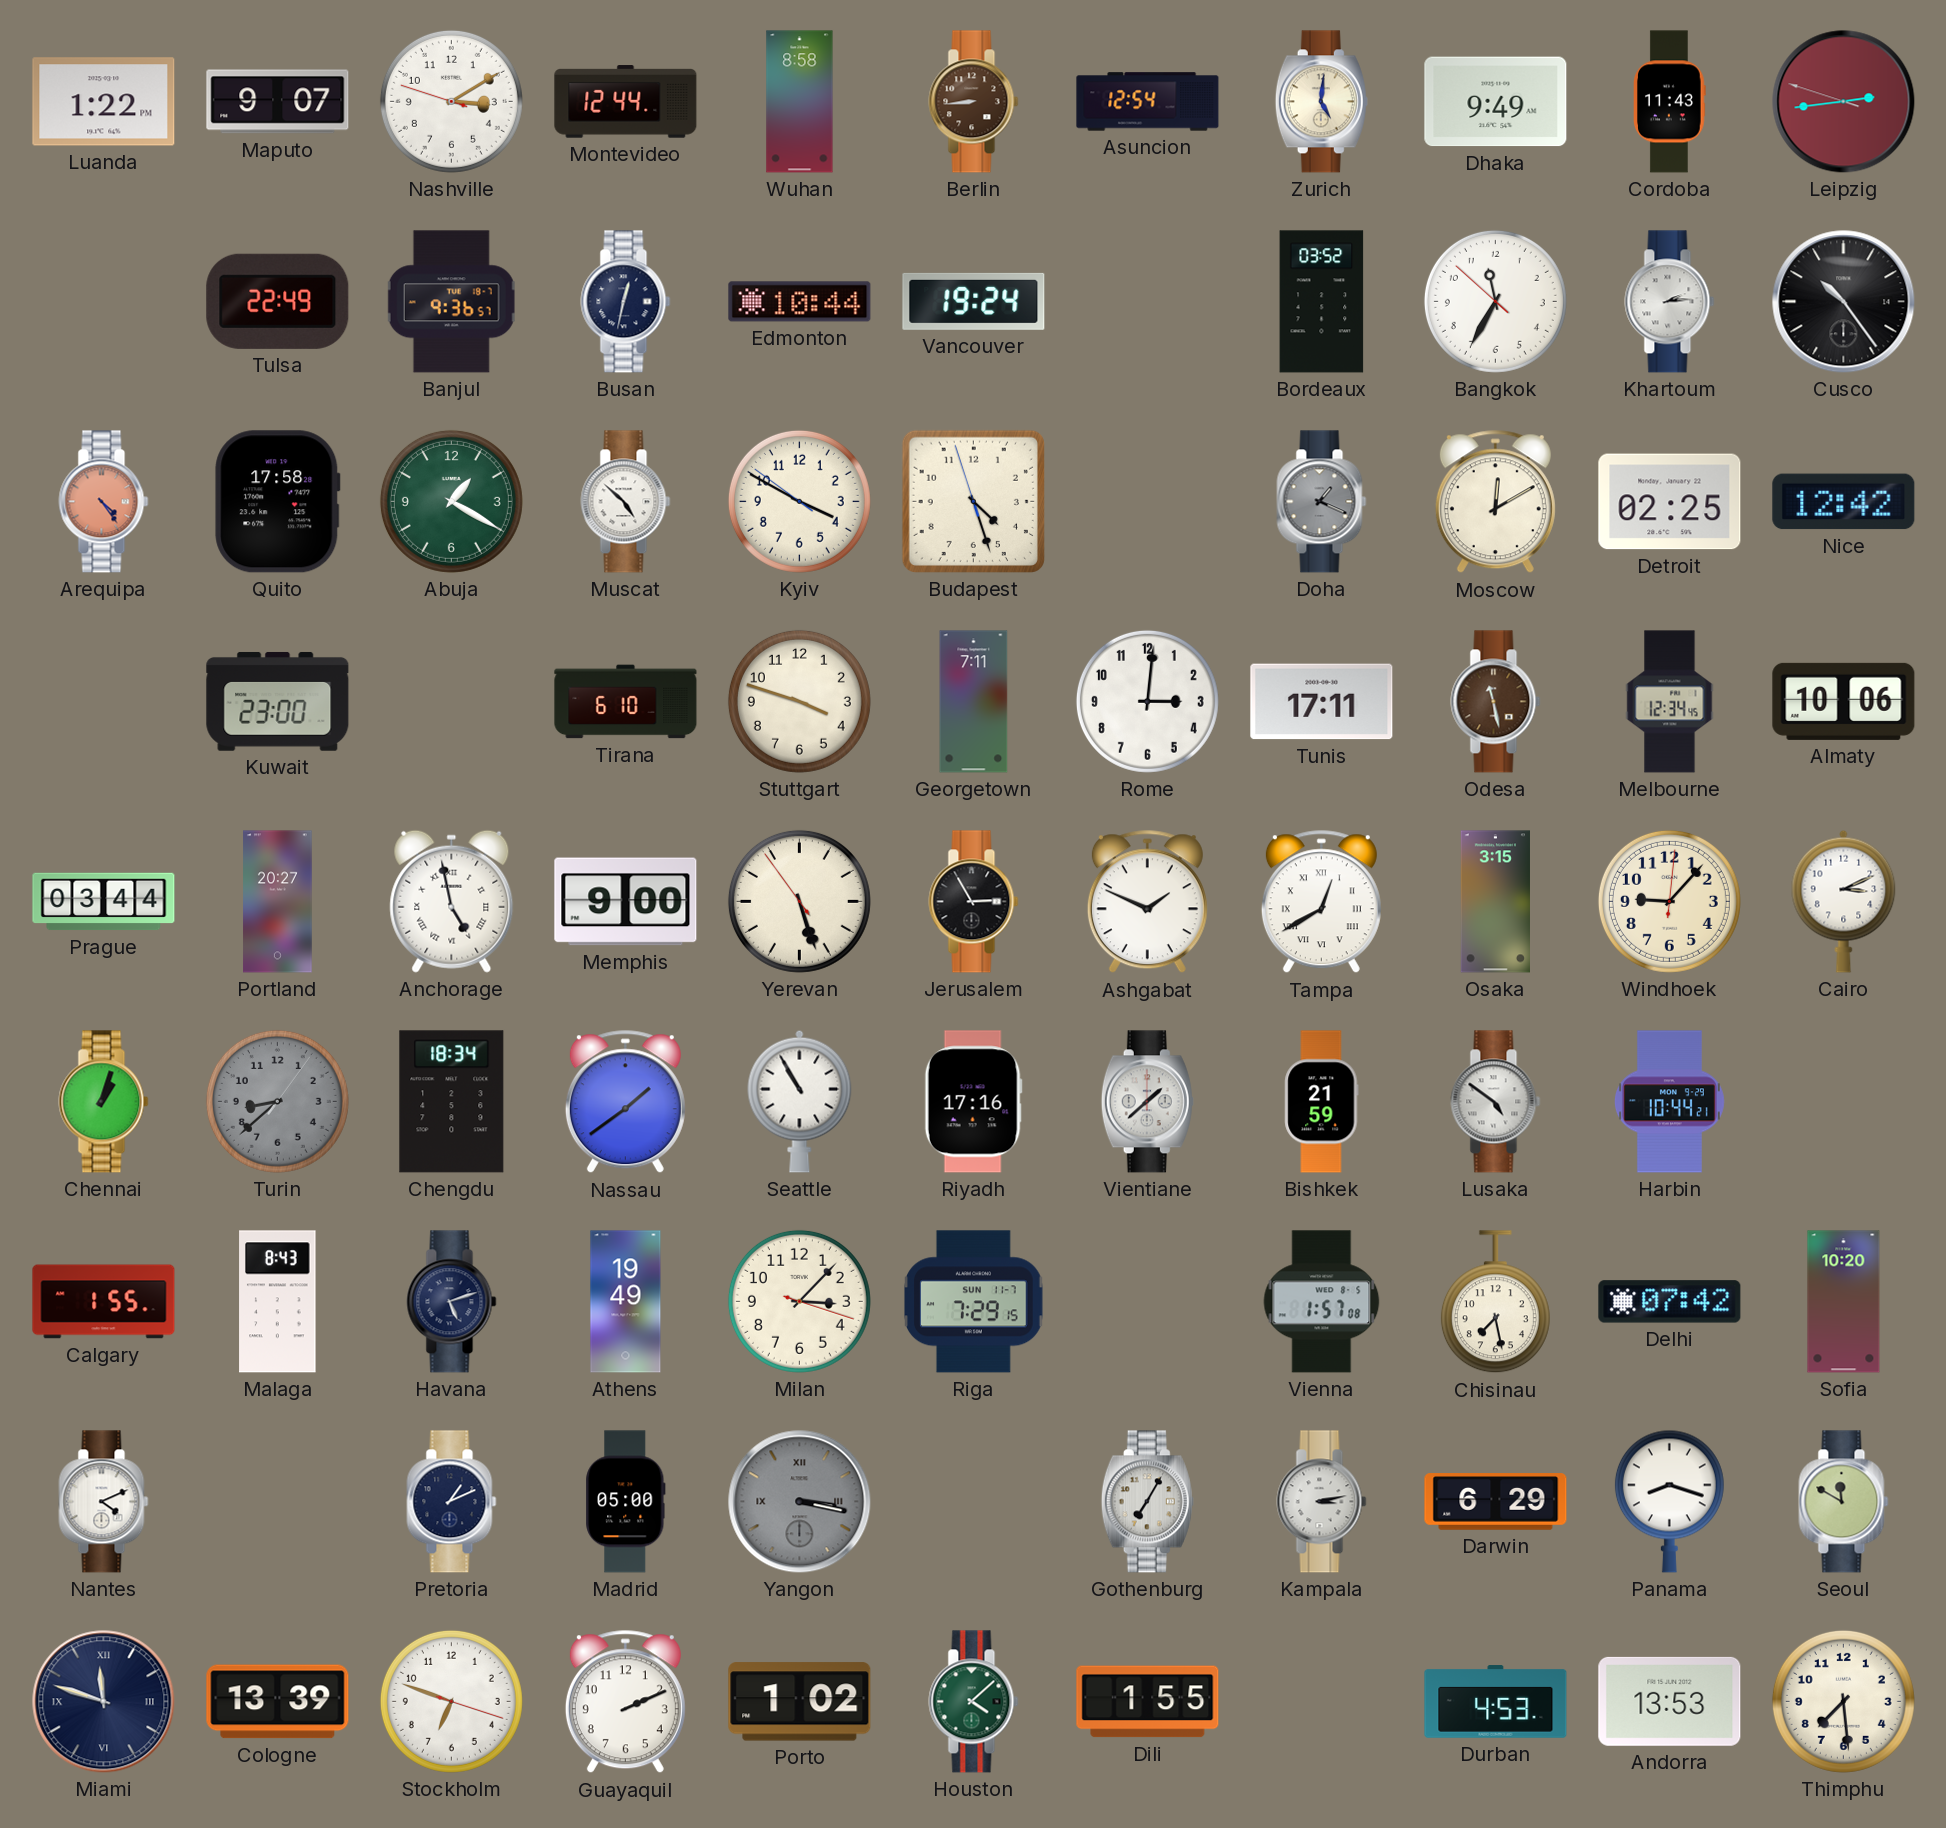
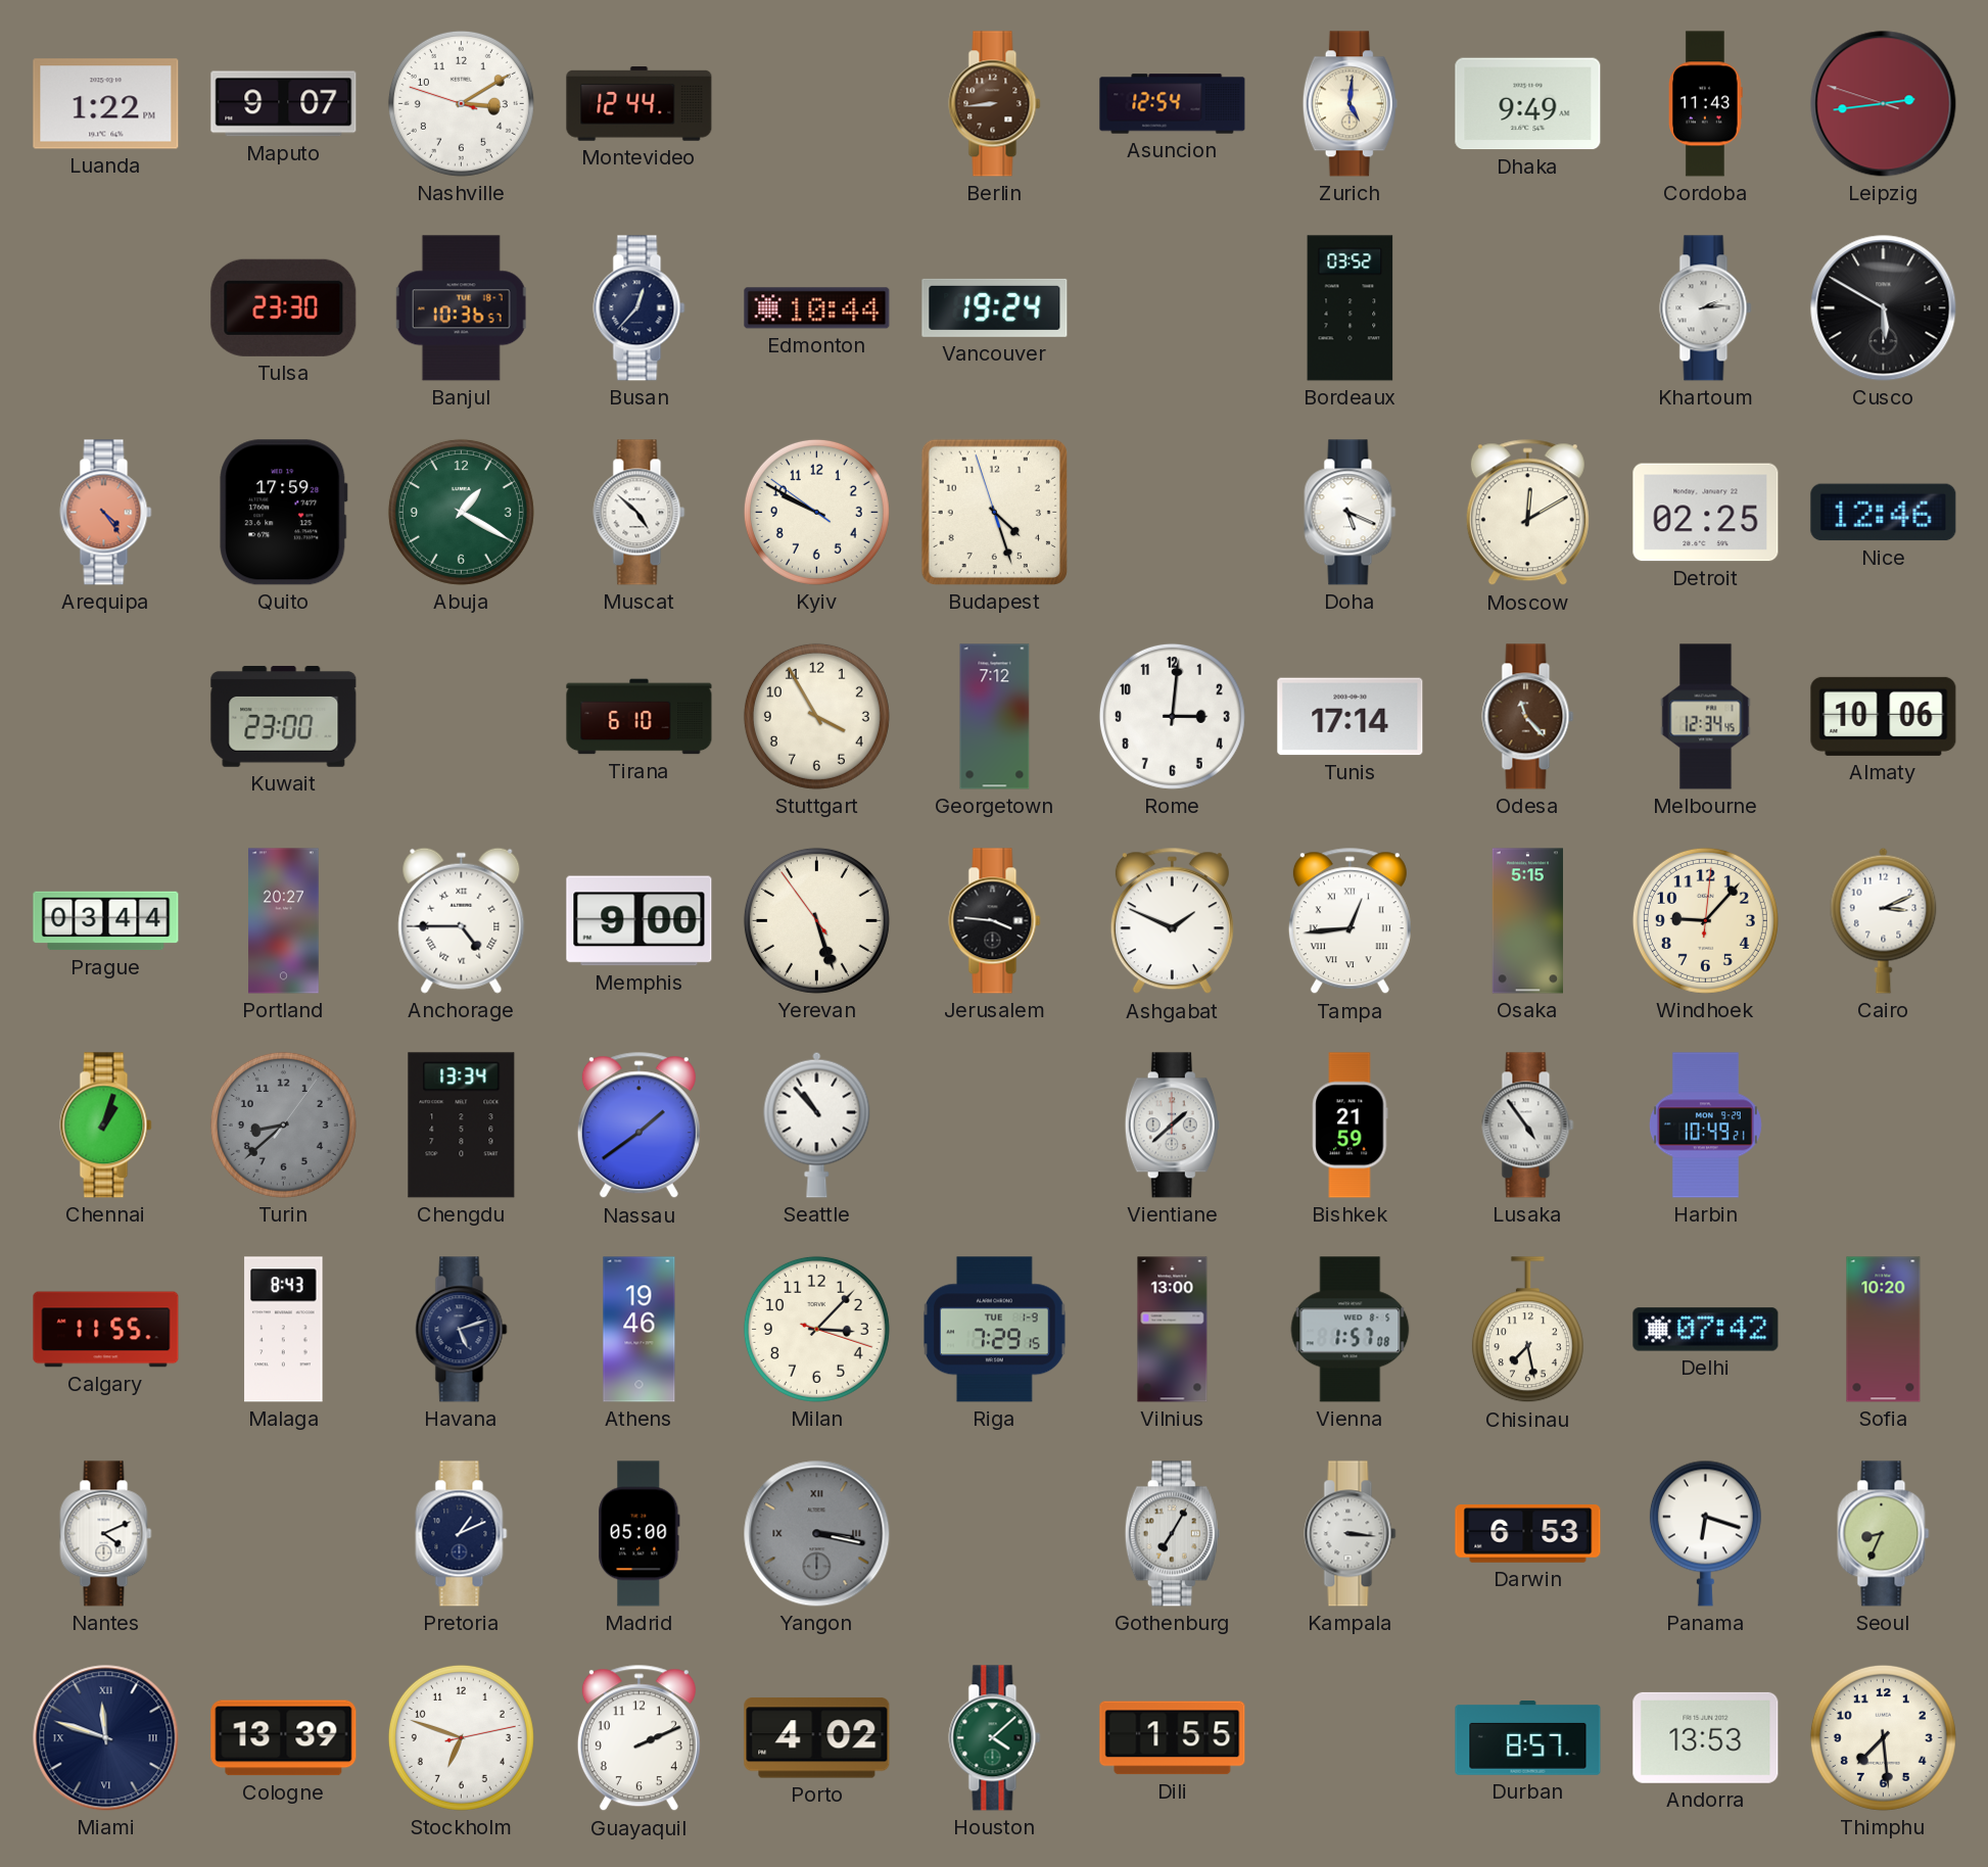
Wuhan: 8:58 -> none
Tulsa: 22:49 -> 23:30
Banjul: 9:36 -> 10:36
Busan: 12:32 -> 12:37
Bangkok: 11:34 -> none
Cusco: 10:24 -> 5:50
Quito: 17:58 -> 17:59
Kyiv: 3:49 -> 9:49
Doha: 1:19 -> 5:19
Doha dial: grey -> white
Nice: 12:42 -> 12:46
Stuttgart: 3:48 -> 3:55
Georgetown: 7:11 -> 7:12
Tunis: 17:11 -> 17:14
Odesa: 11:28 -> 11:23
Anchorage: 4:58 -> 4:45
Jerusalem: 2:55 -> 3:46
Tampa: 12:40 -> 12:44
Osaka: 3:15 -> 5:15
Chengdu: 18:34 -> 13:34
Seattle: 10:55 -> 10:53
Riyadh: 17:16 -> none
Lusaka: 4:51 -> 4:54
Harbin: 10:44 -> 10:49
Calgary: 1:55 -> 11:55
Athens: 19:49 -> 19:46
Riga date: SUN 11-7 -> TUE 1-9
Vilnius: none -> 13:00
Kampala: 3:13 -> 3:16
Darwin: 6:29 -> 6:53
Panama: 8:18 -> 6:18
Seoul: 11:50 -> 8:34
Stockholm: 6:48:18 -> 6:48:13
Porto: 1:02 -> 4:02
Durban: 4:53 -> 8:57
